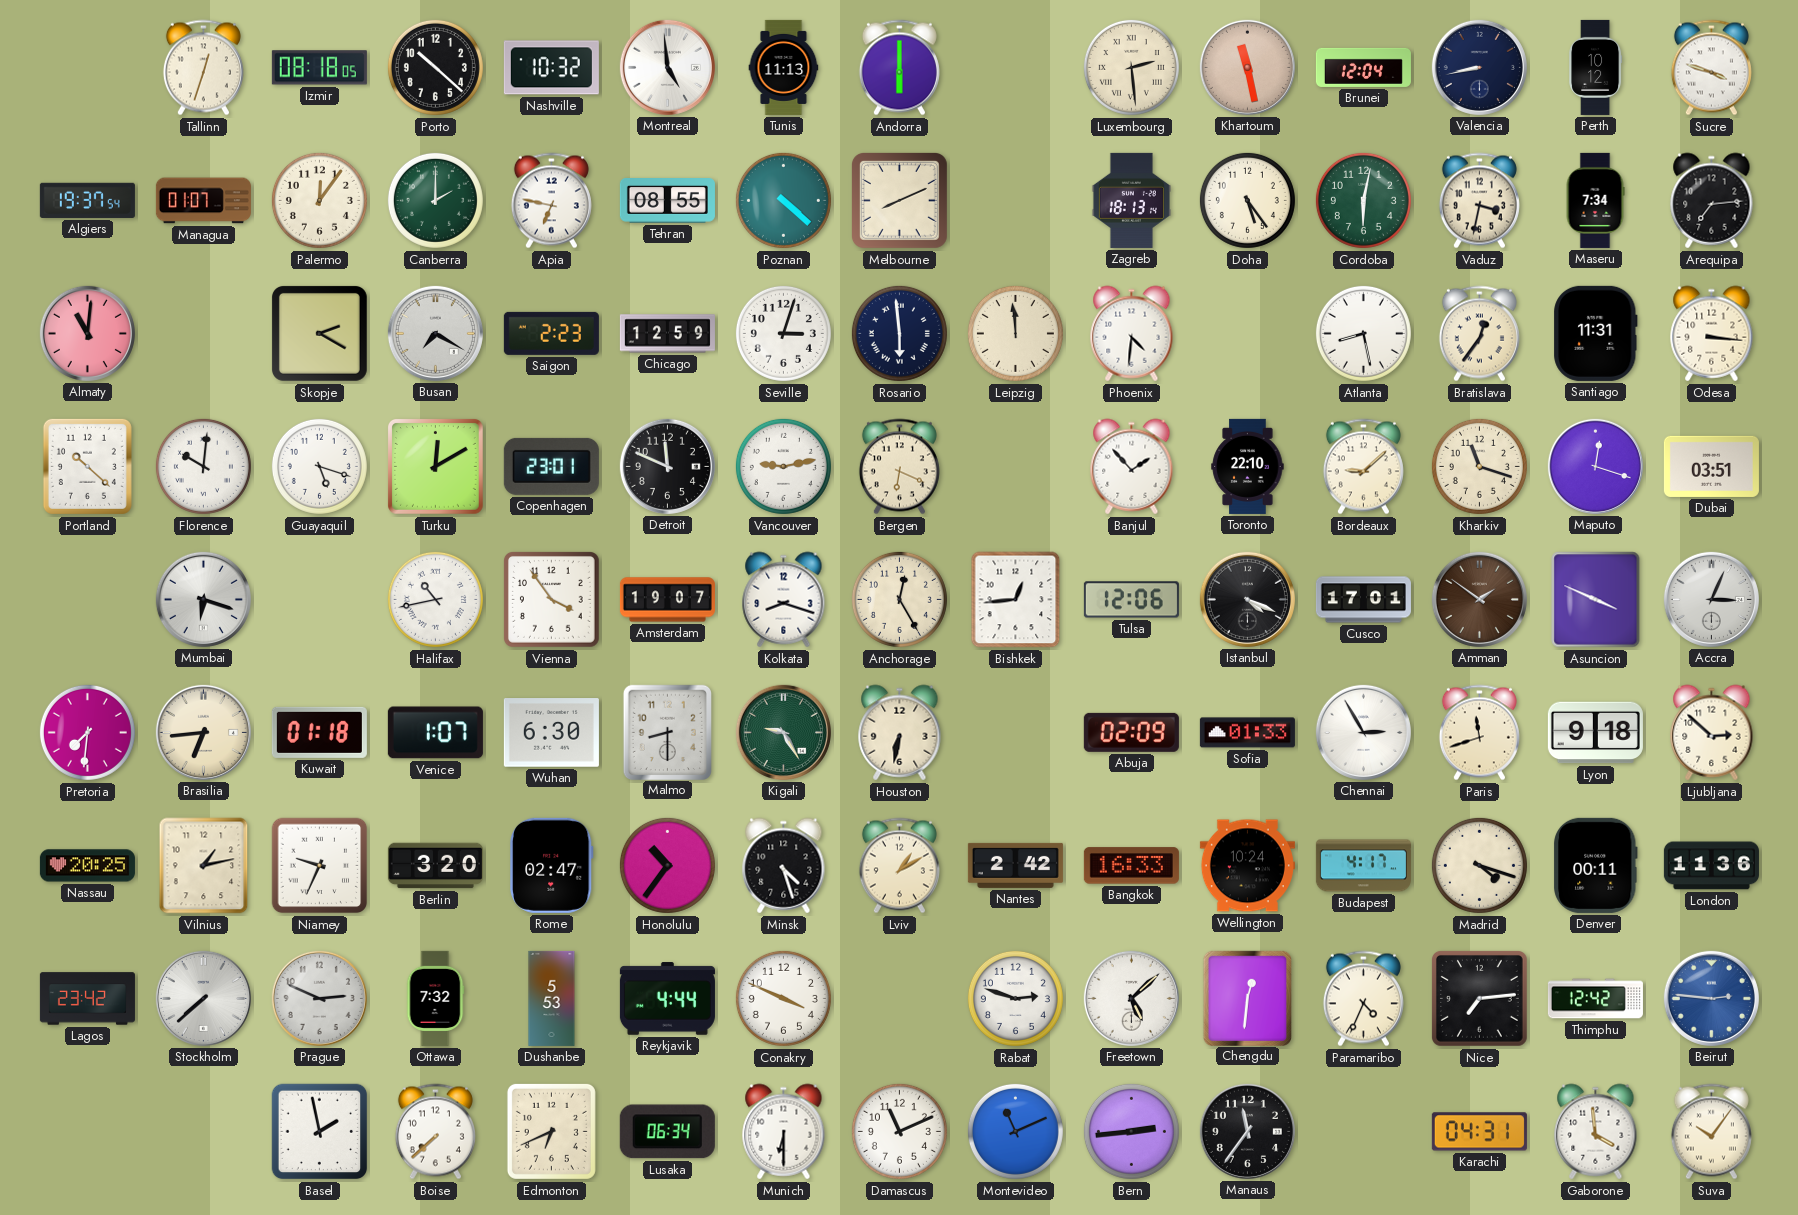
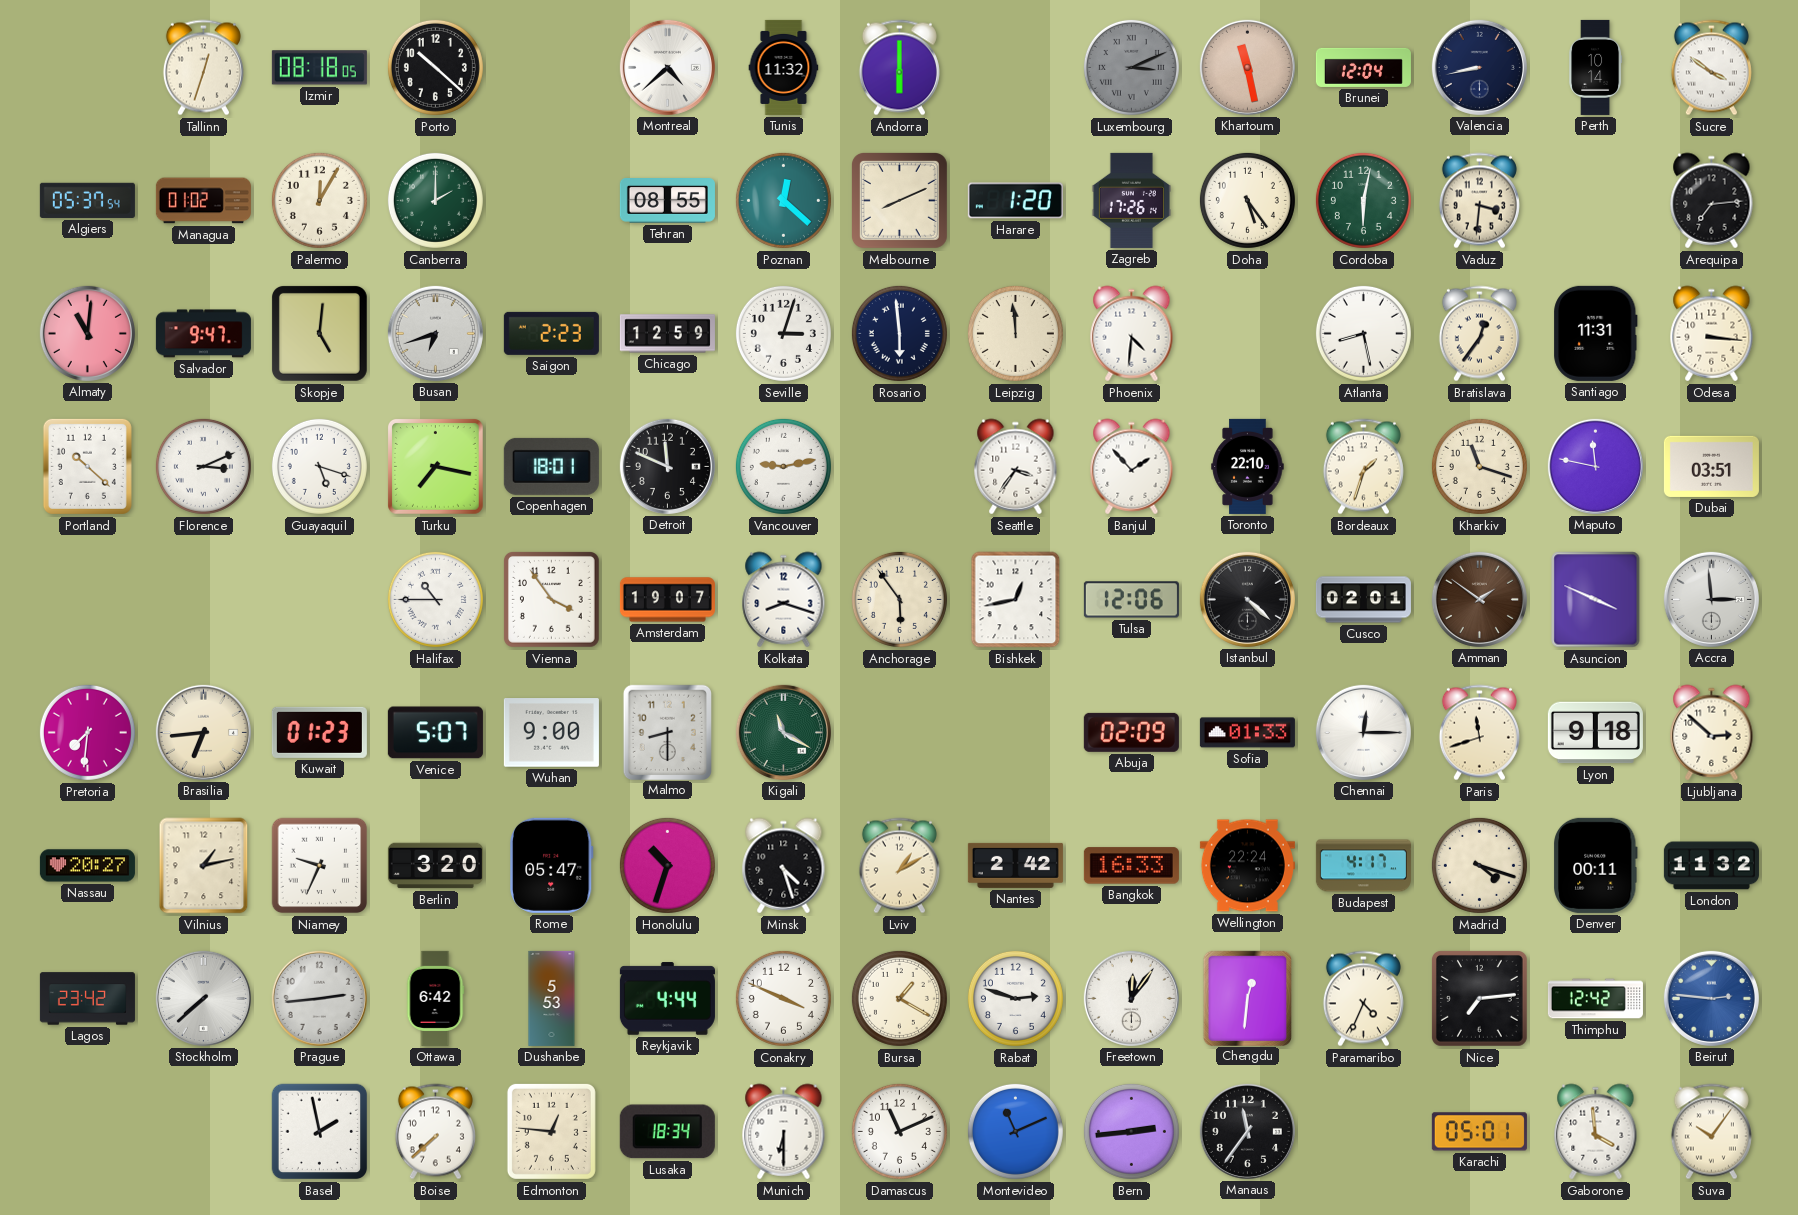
Nashville: 10:32 -> none
Montreal: 4:59 -> 4:38
Tunis: 11:13 -> 11:32
Luxembourg: 2:29 -> 3:11
Luxembourg dial: cream -> grey
Perth: 10:12 -> 10:14
Sucre: 3:48 -> 3:51
Algiers: 19:37 -> 05:37
Managua: 01:07 -> 01:02
Palermo: 12:06 -> 12:05
Apia: 6:47 -> none
Poznan: 4:22 -> 12:22
Harare: none -> 1:20
Zagreb: 18:13 -> 17:26
Vaduz: 3:32 -> 3:31
Maseru: 7:34 -> none
Salvador: none -> 9:47
Skopje: 2:20 -> 5:01
Busan: 7:20 -> 6:42
Florence: 10:01 -> 3:11
Turku: 12:10 -> 7:17
Copenhagen: 23:01 -> 18:01
Bergen: 6:19 -> none
Seattle: none -> 3:36
Bordeaux: 9:08 -> 1:33
Maputo: 12:18 -> 11:47
Mumbai: 6:18 -> none
Halifax: 10:43 -> 10:45
Anchorage: 12:25 -> 5:54
Bishkek: 12:44 -> 12:43
Istanbul: 4:19 -> 4:22
Cusco: 17:01 -> 02:01
Accra: 3:04 -> 2:59
Kuwait: 01:18 -> 01:23
Venice: 1:07 -> 5:07
Wuhan: 6:30 -> 9:00
Kigali: 9:25 -> 11:20
Houston: 6:32 -> none
Chennai: 2:55 -> 12:15
Nassau: 20:25 -> 20:27
Rome: 02:47 -> 05:47
Honolulu: 10:36 -> 10:33
Wellington: 10:24 -> 22:24
London: 11:36 -> 11:32
Prague: 2:49 -> 2:44
Ottawa: 7:32 -> 6:42
Bursa: none -> 1:20
Freetown: 5:08 -> 12:06
Edmonton: 6:41 -> 12:46
Lusaka: 06:34 -> 18:34
Karachi: 04:31 -> 05:01
